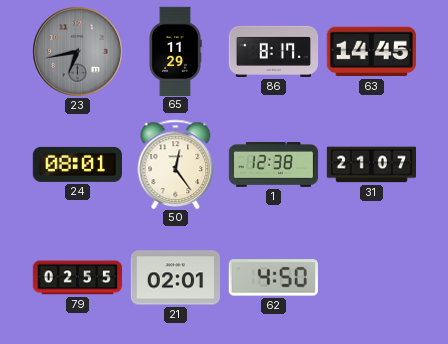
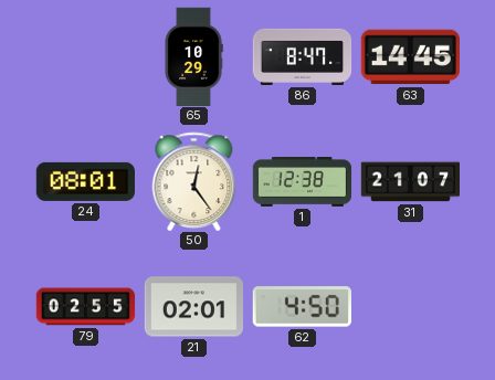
23: 6:43 -> none
65: 11:29 -> 10:29
86: 8:17 -> 8:47
